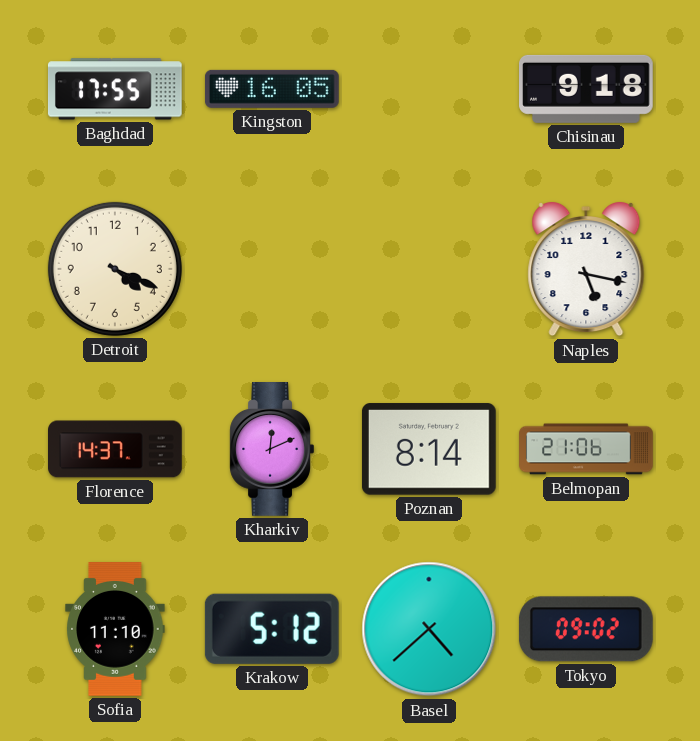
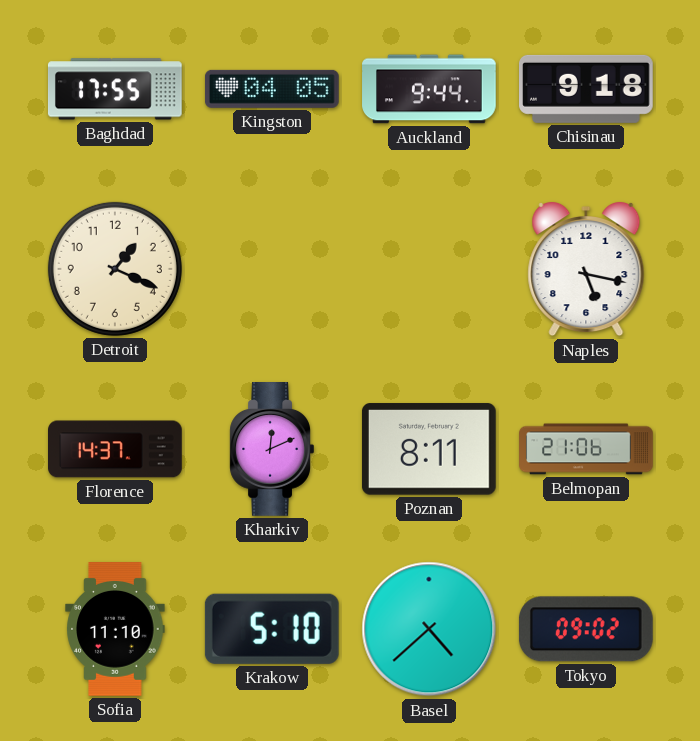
Kingston: 16:05 -> 04:05
Auckland: none -> 9:44
Detroit: 4:19 -> 1:19
Poznan: 8:14 -> 8:11
Krakow: 5:12 -> 5:10
